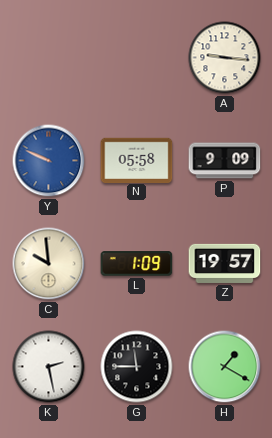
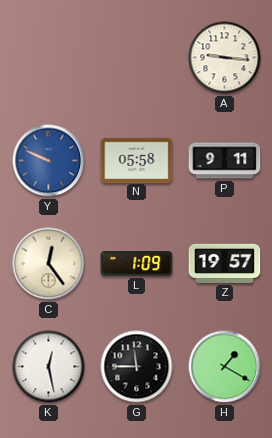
P: 9:09 -> 9:11
C: 9:59 -> 12:24
K: 2:28 -> 12:28
